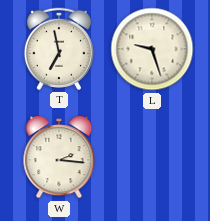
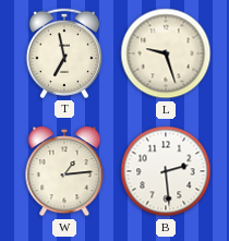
W: 2:16 -> 1:14
B: none -> 2:29
